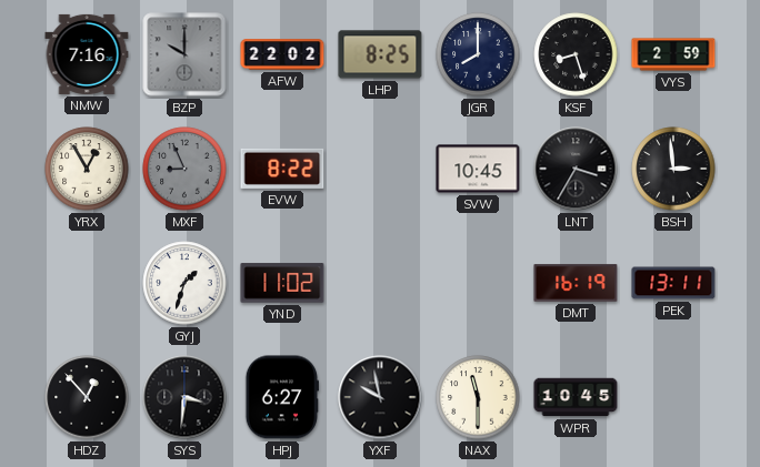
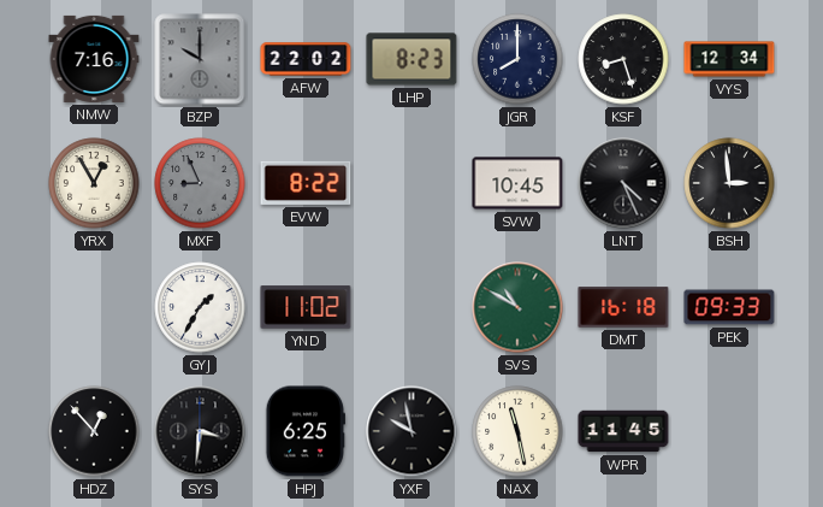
LHP: 8:25 -> 8:23
VYS: 2:59 -> 12:34
LNT: 3:35 -> 4:26
GYJ: 1:33 -> 1:35
SVS: none -> 10:50
DMT: 16:19 -> 16:18
PEK: 13:11 -> 09:33
HPJ: 6:27 -> 6:25
NAX: 11:30 -> 11:28
WPR: 10:45 -> 11:45
